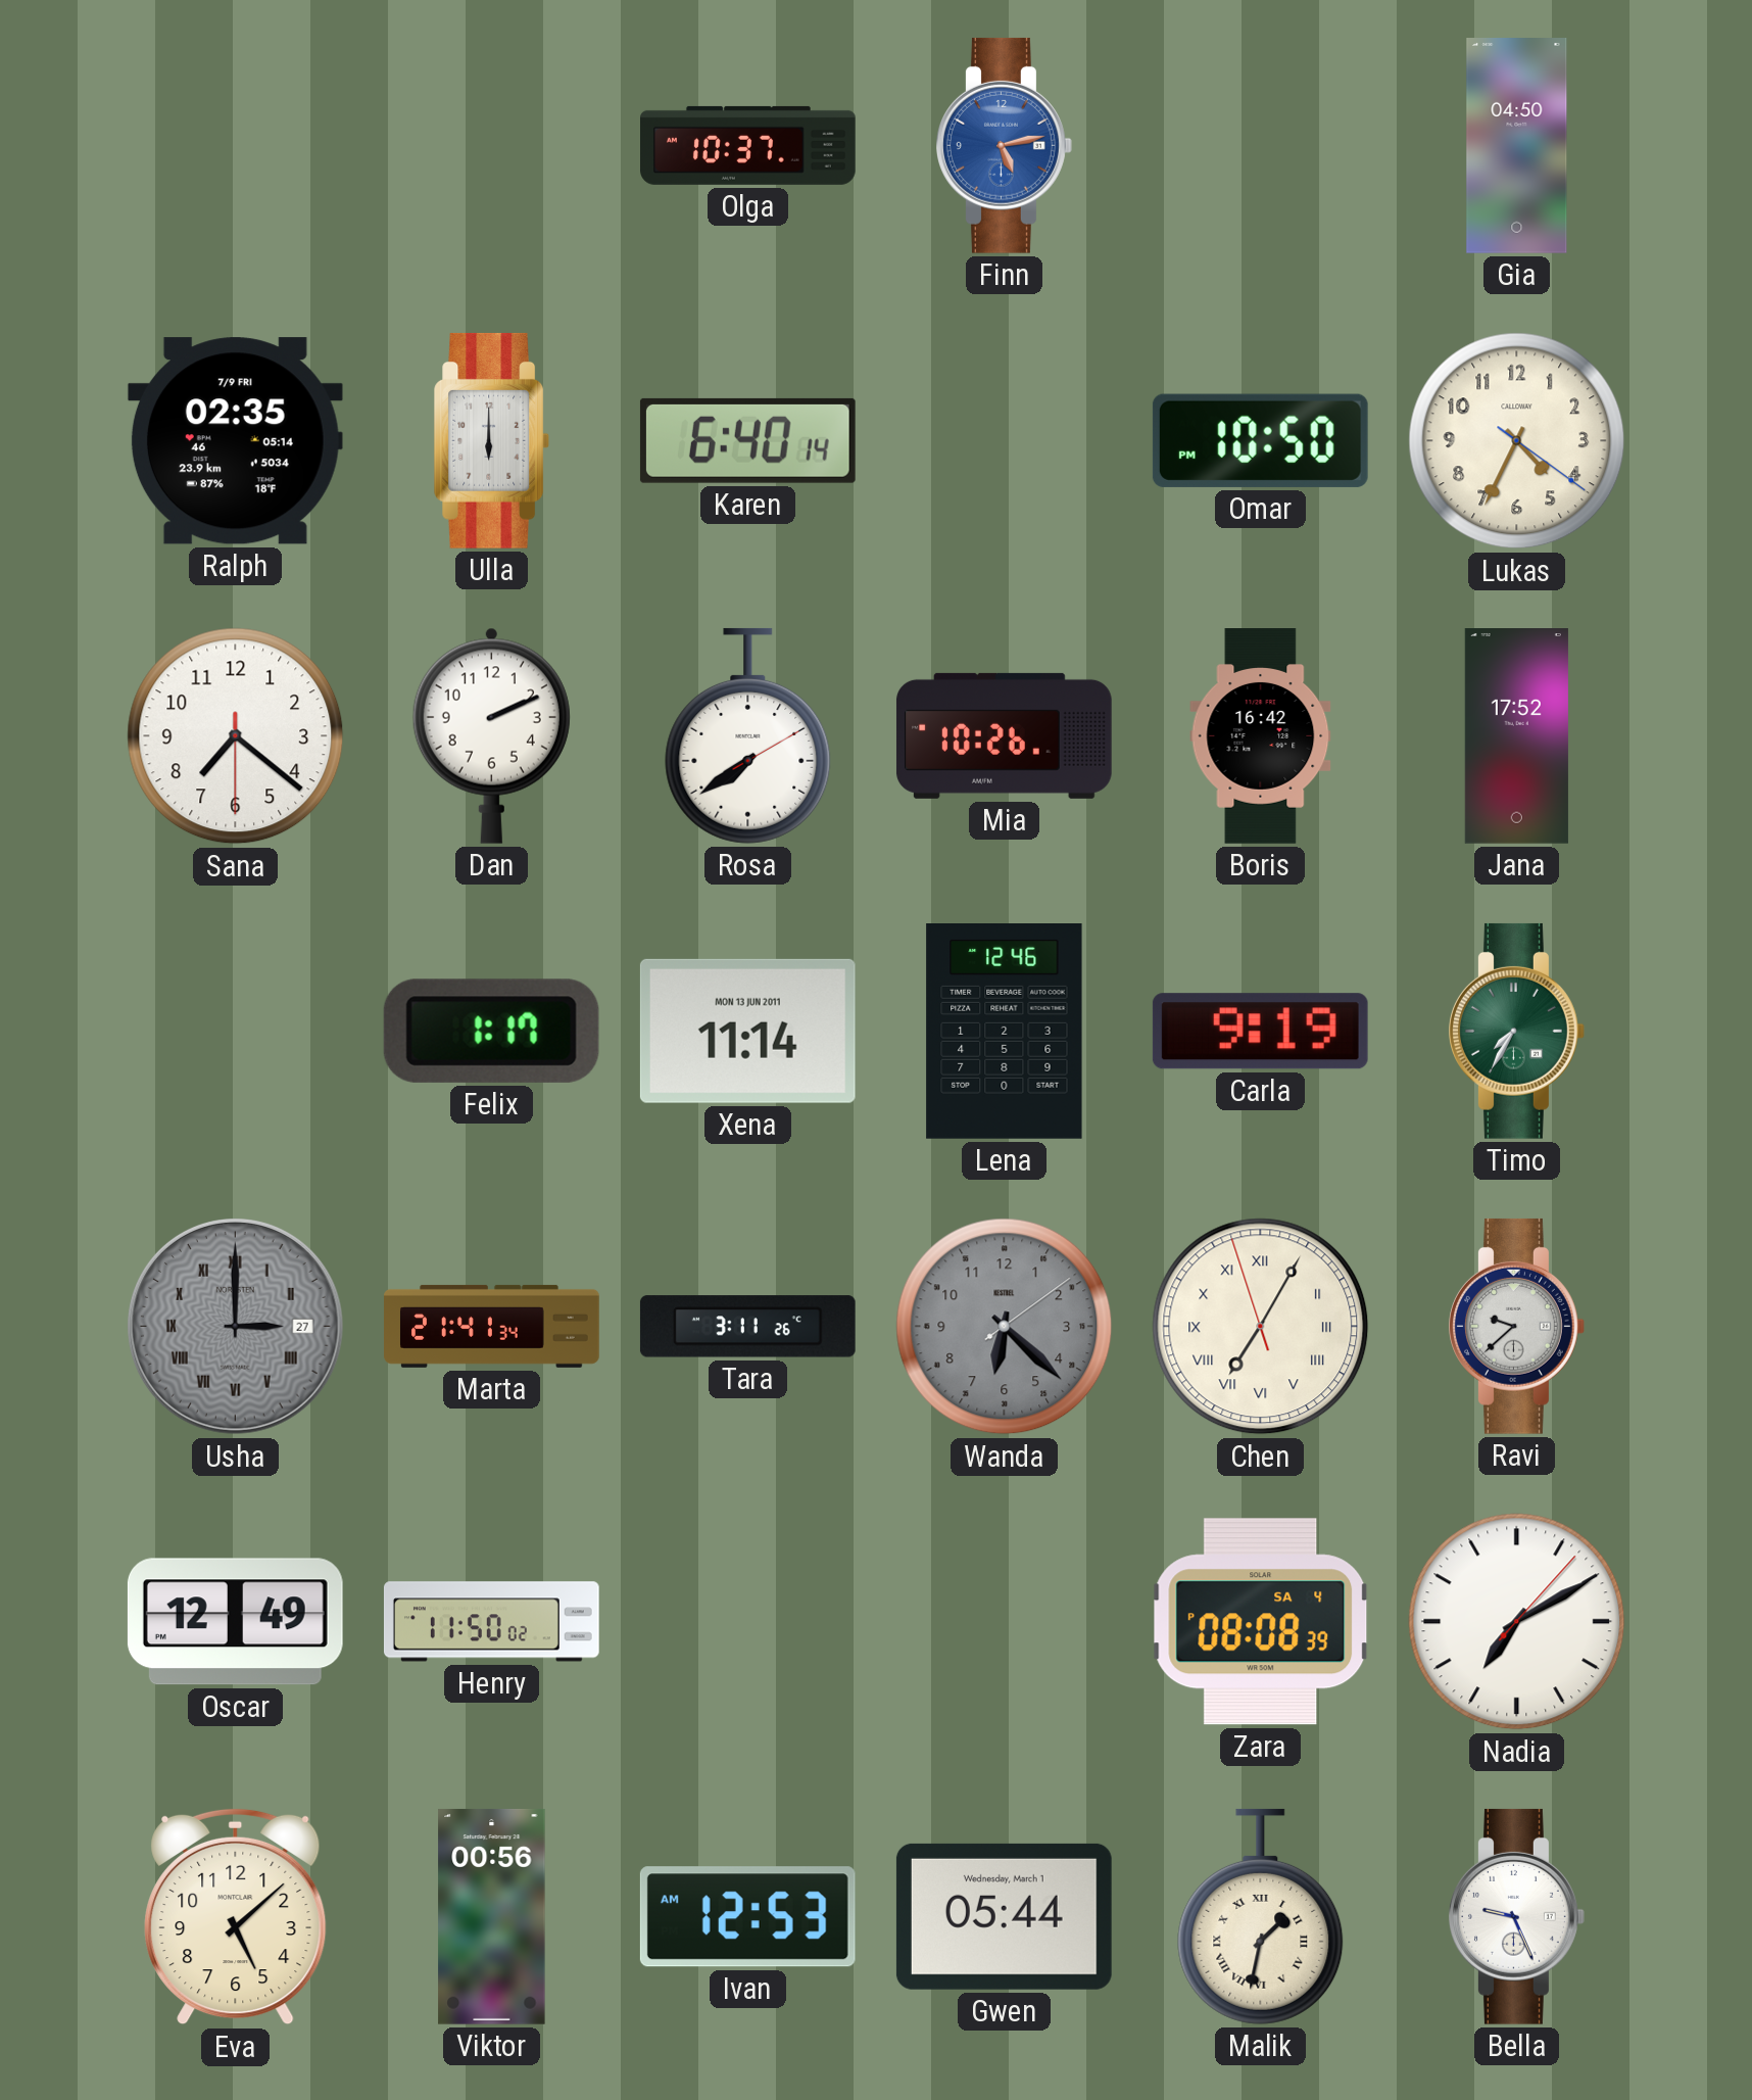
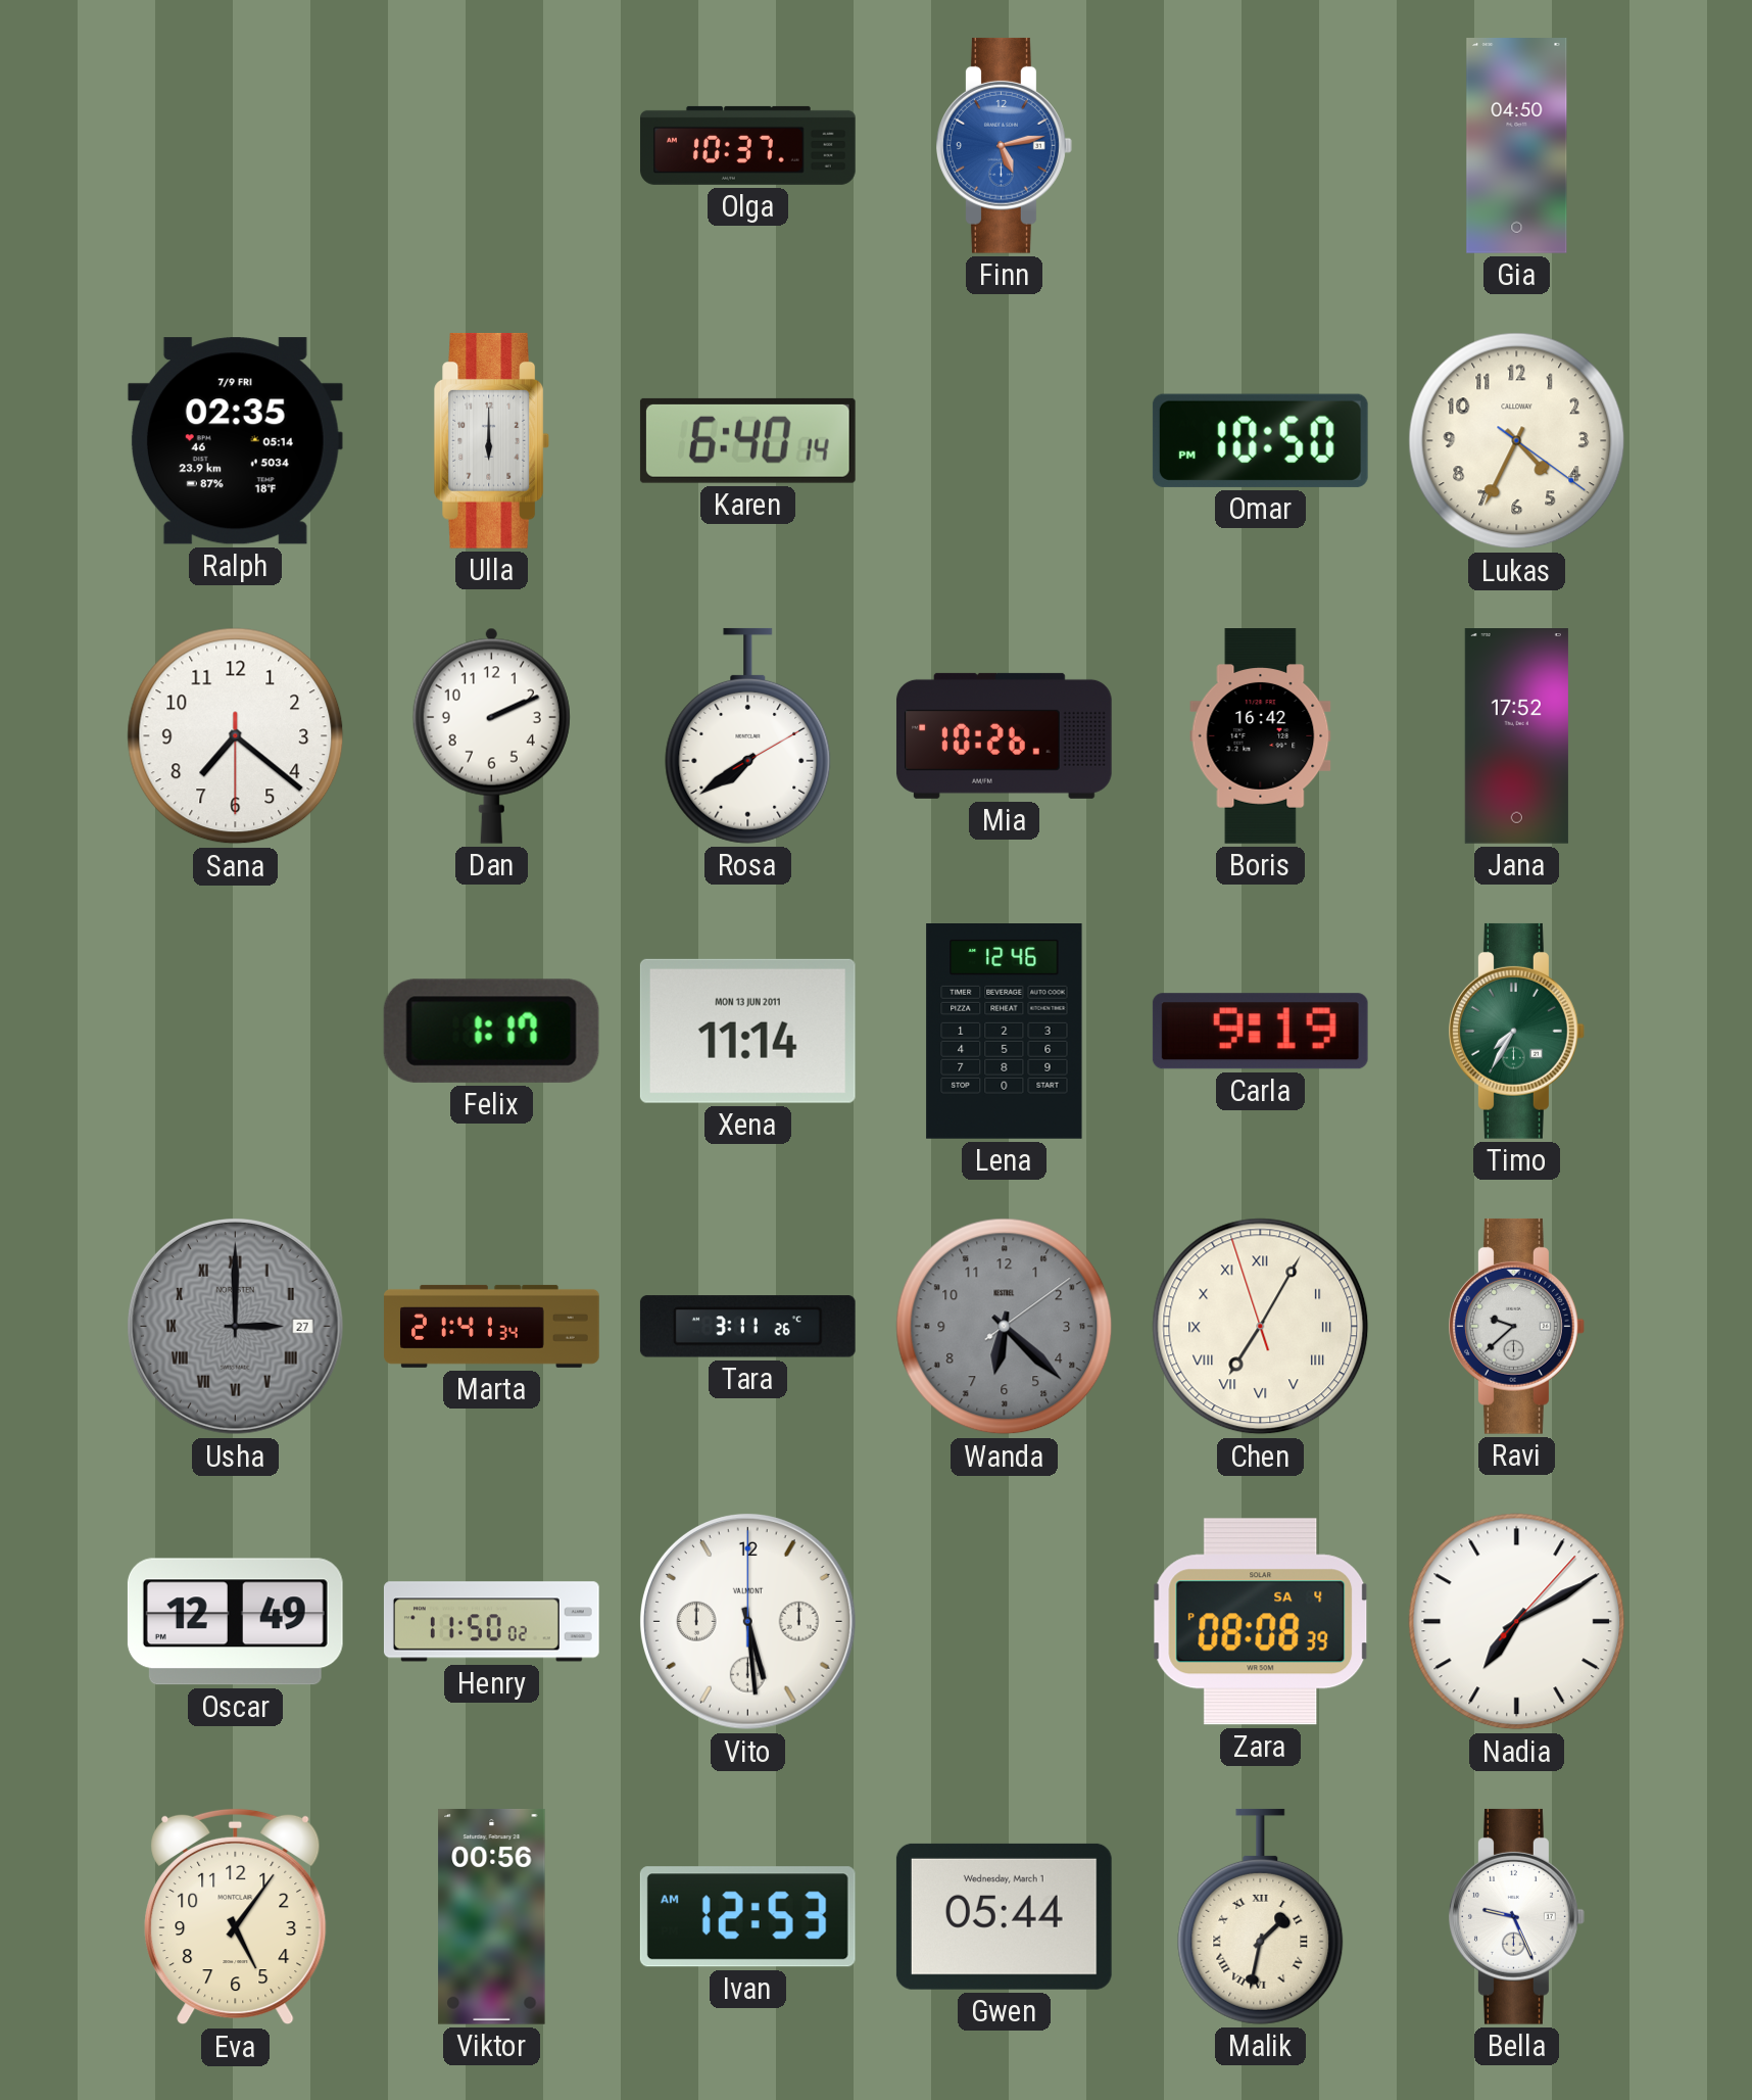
Vito: none -> 5:29
Eva: 5:08 -> 5:06
